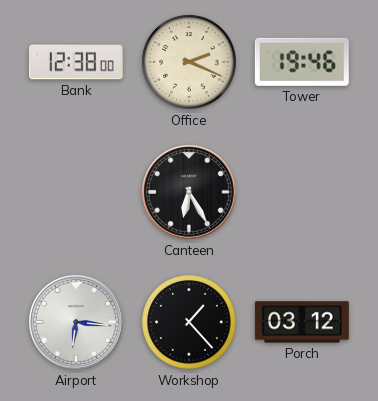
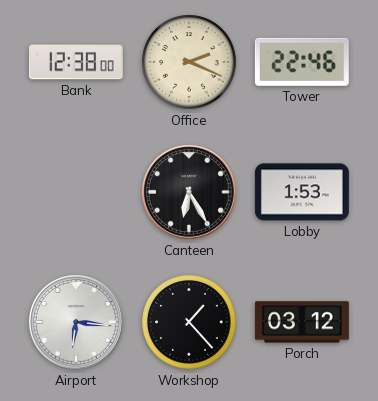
Tower: 19:46 -> 22:46
Lobby: none -> 1:53
